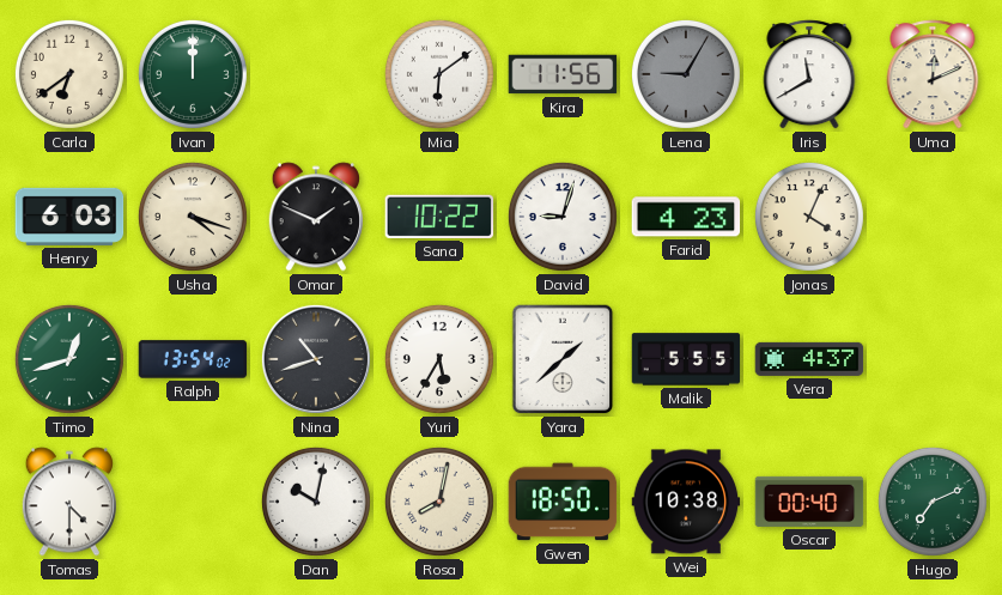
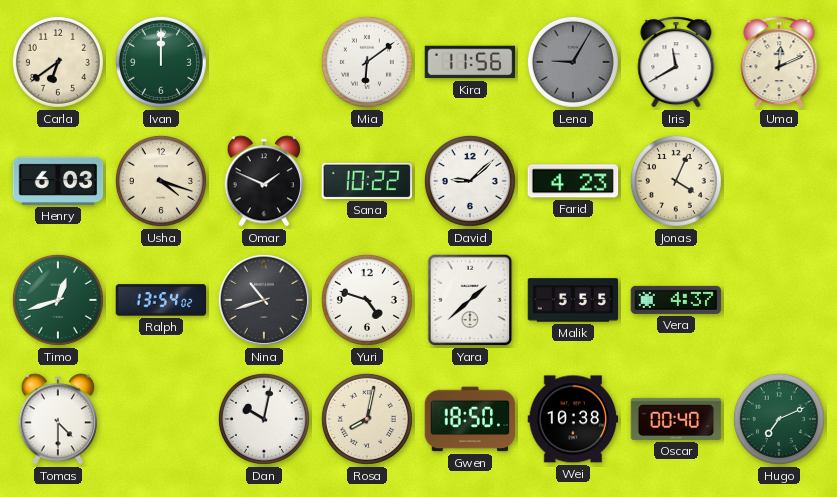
David: 9:03 -> 9:08
Yuri: 5:35 -> 4:48
